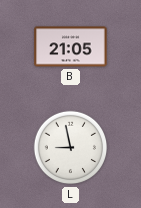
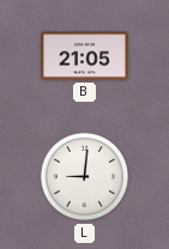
L: 8:58 -> 9:01
